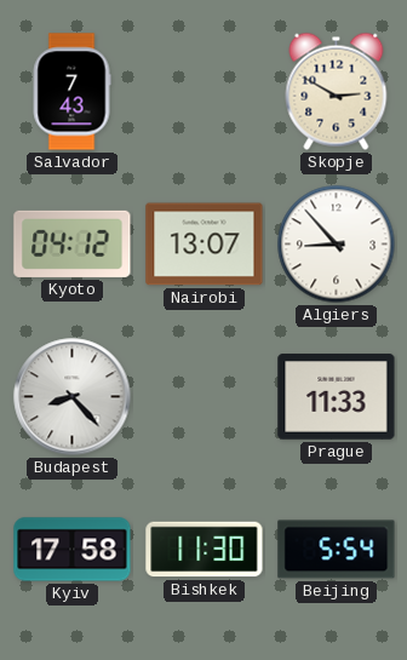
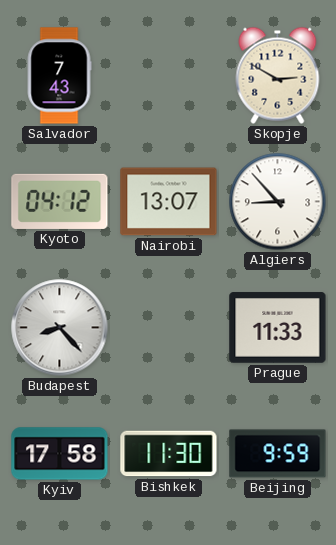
Beijing: 5:54 -> 9:59
